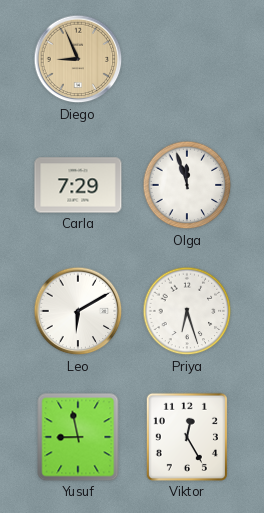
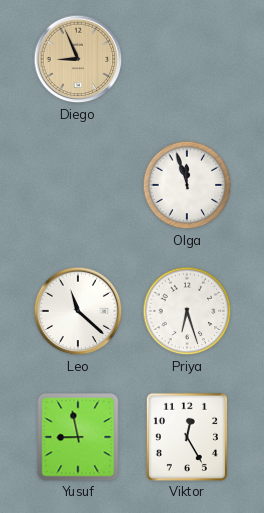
Carla: 7:29 -> none
Leo: 6:10 -> 11:22
